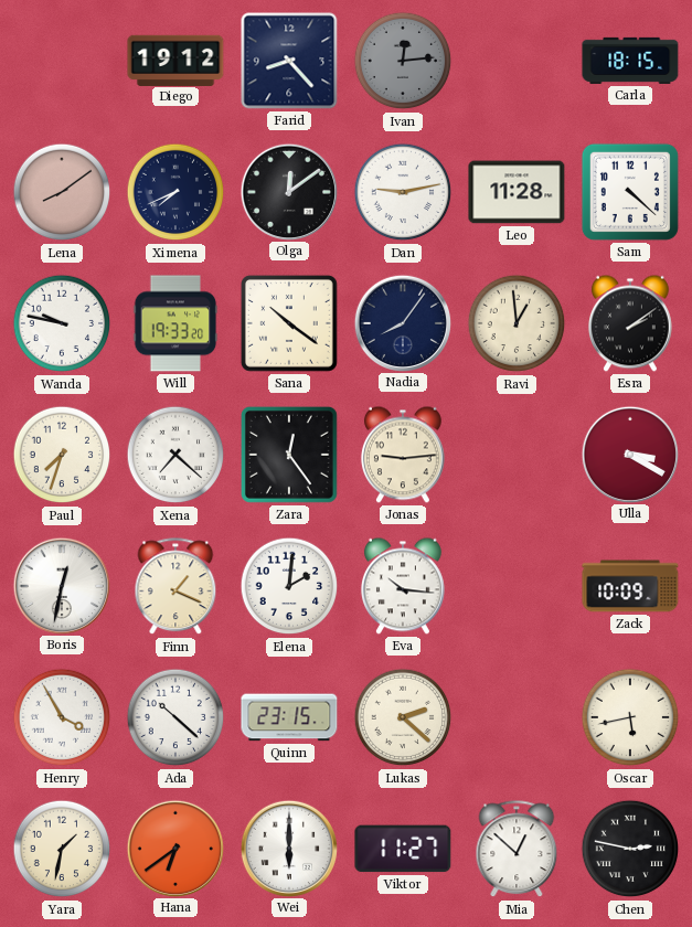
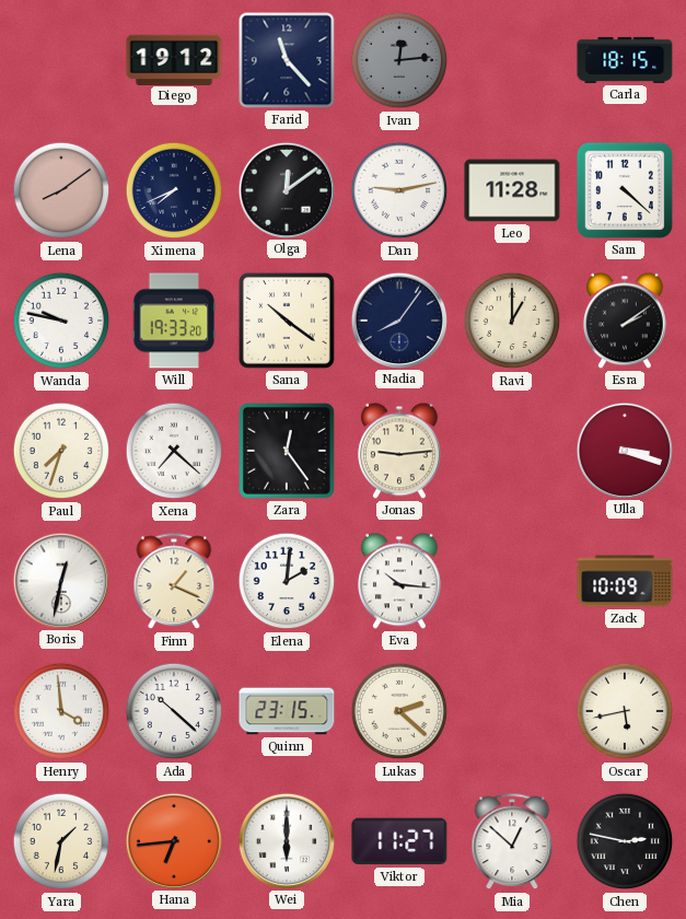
Farid: 8:23 -> 11:23
Ravi: 12:59 -> 1:00
Ulla: 3:20 -> 3:18
Henry: 3:55 -> 3:59
Hana: 6:39 -> 6:44
